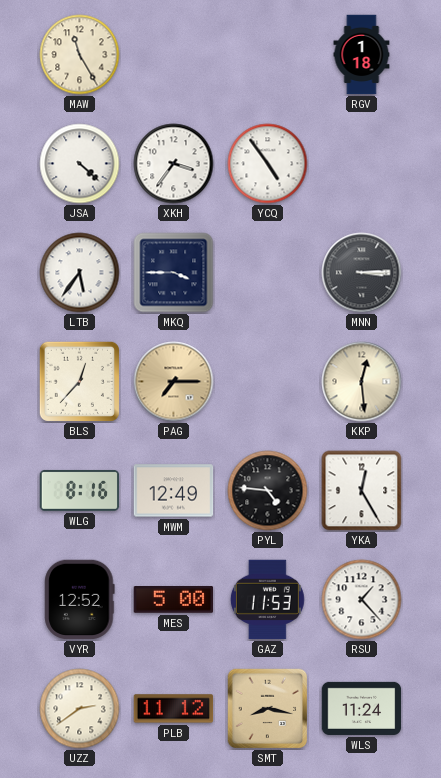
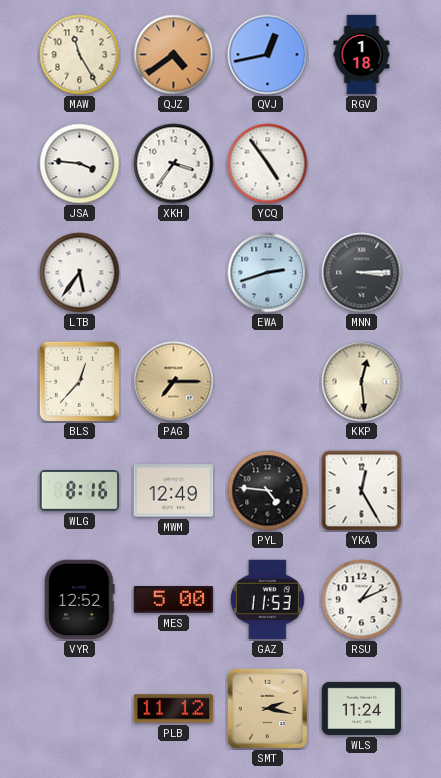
QJZ: none -> 4:39
QVJ: none -> 12:43
JSA: 4:22 -> 3:46
MKQ: 3:45 -> none
EWA: none -> 2:42
RSU: 1:23 -> 1:11
UZZ: 2:39 -> none
SMT: 8:17 -> 2:17
